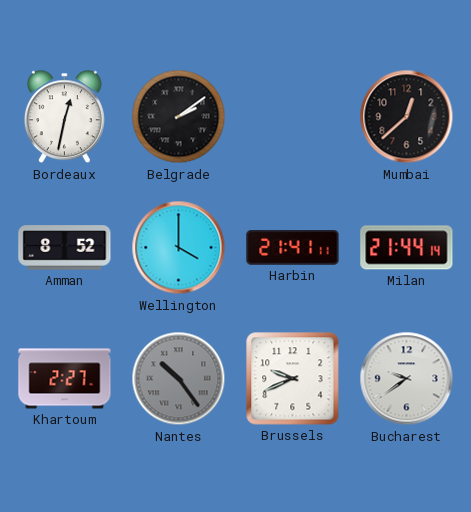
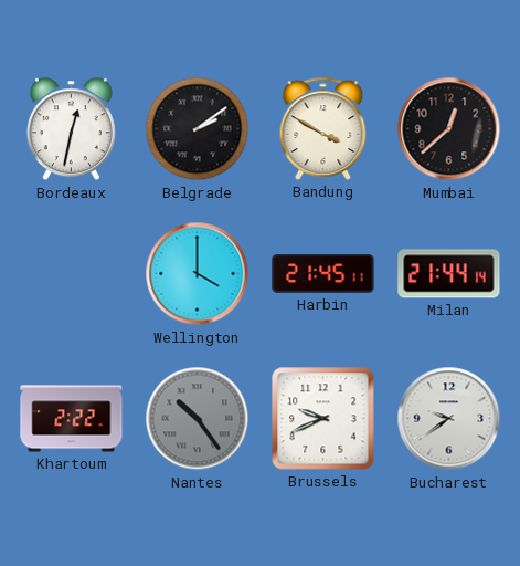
Bandung: none -> 3:50
Amman: 8:52 -> none
Harbin: 21:41 -> 21:45
Khartoum: 2:27 -> 2:22
